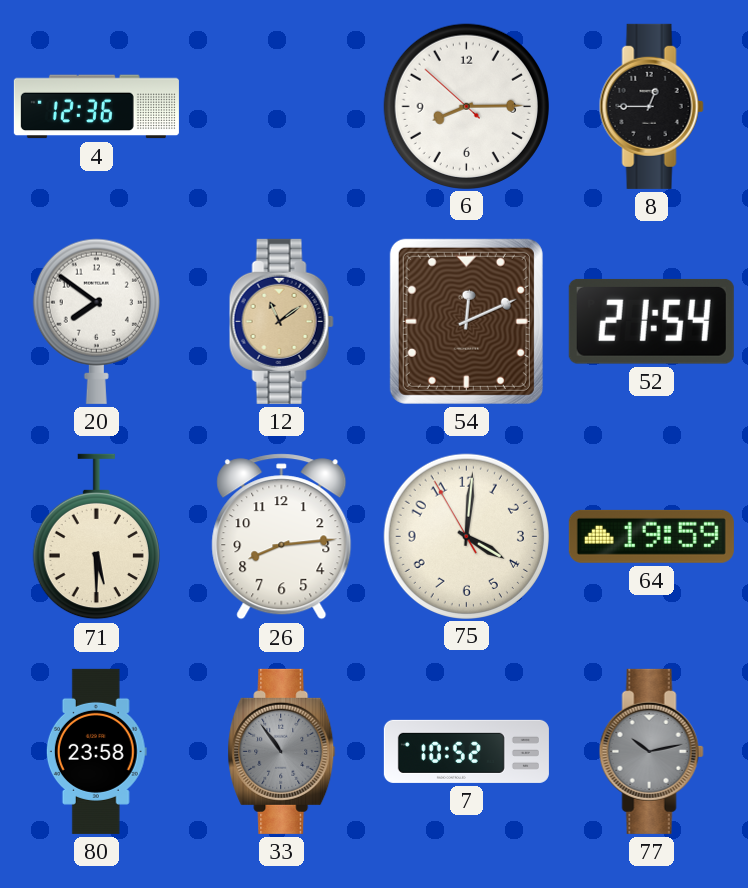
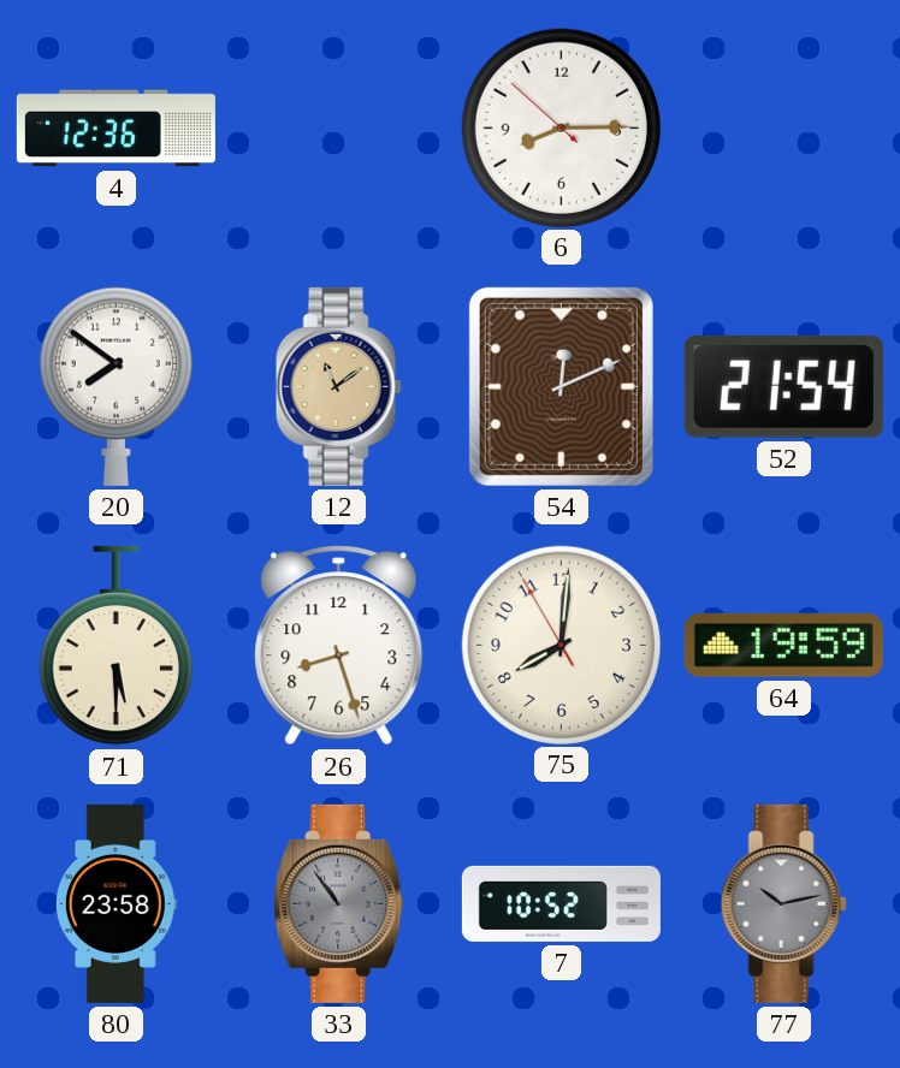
8: 12:45 -> none
26: 8:14 -> 8:27
75: 4:00 -> 8:00
